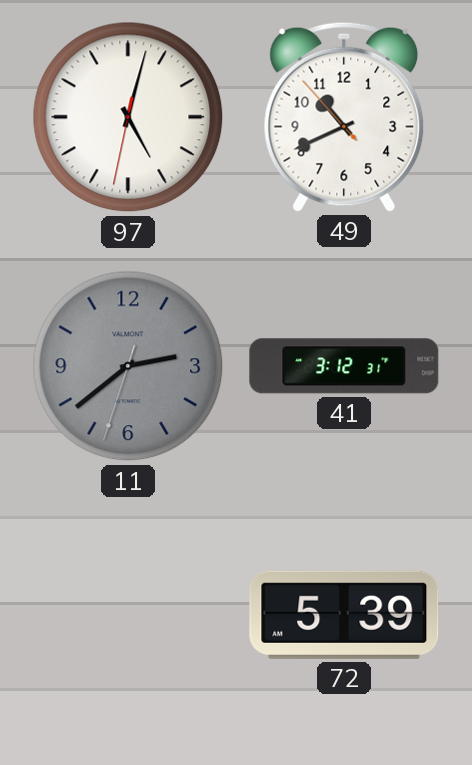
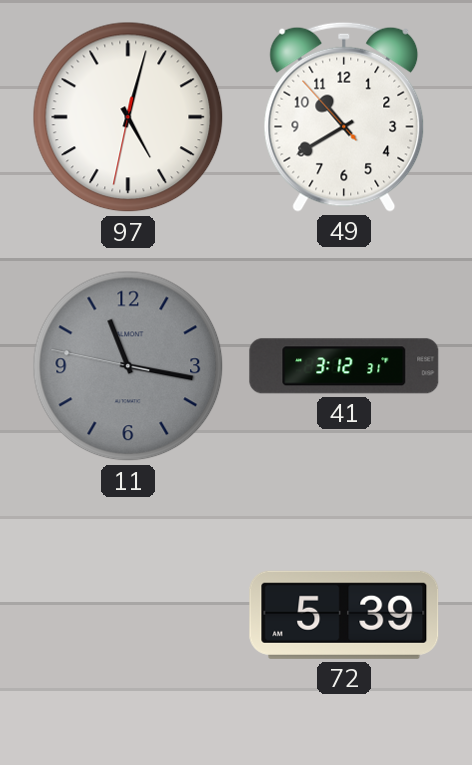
49: 10:40 -> 10:39
11: 2:38 -> 11:16
